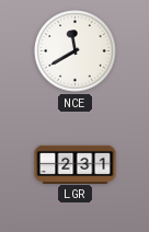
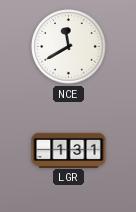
LGR: 2:31 -> 1:31
